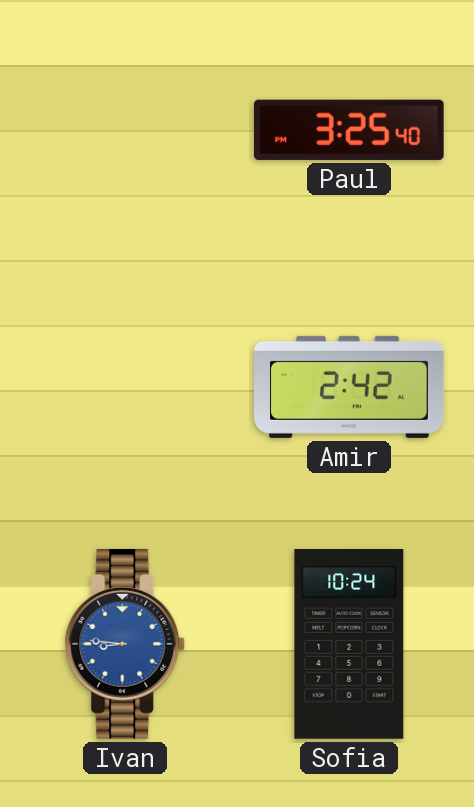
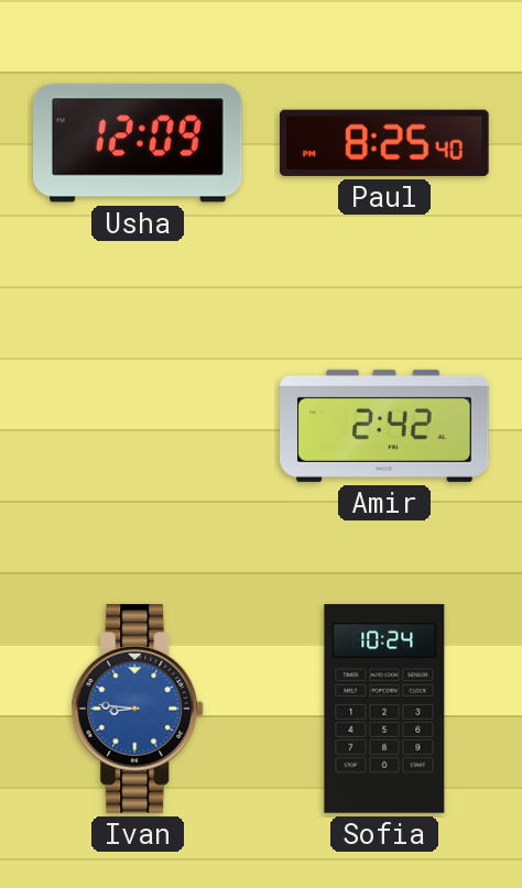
Usha: none -> 12:09
Paul: 3:25 -> 8:25
